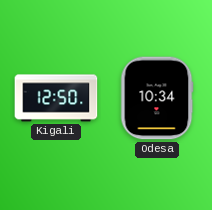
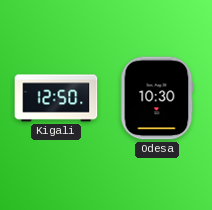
Odesa: 10:34 -> 10:30
